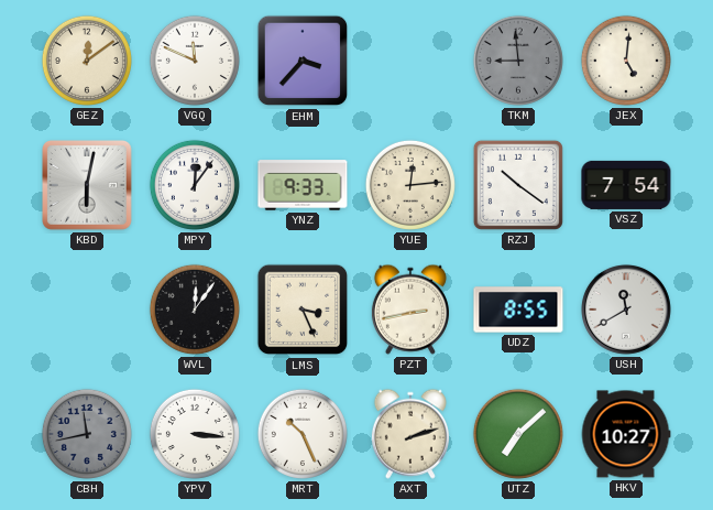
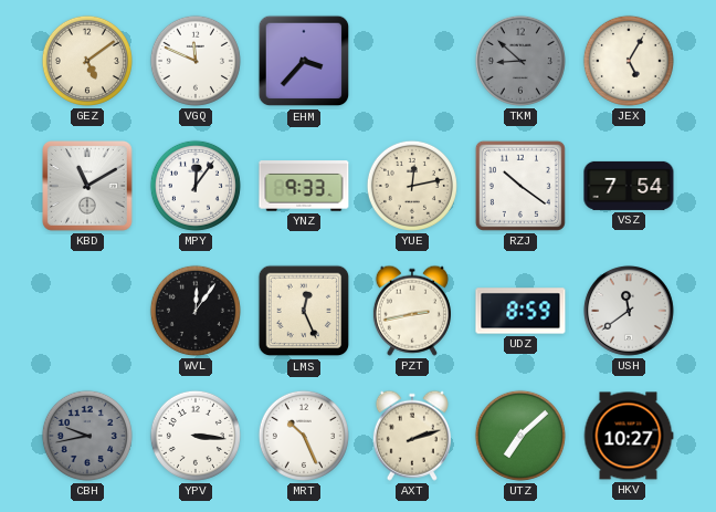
GEZ: 12:09 -> 5:09
TKM: 8:59 -> 8:52
JEX: 5:01 -> 5:05
KBD: 6:02 -> 11:10
YUE: 12:14 -> 12:13
LMS: 3:26 -> 12:26
UDZ: 8:55 -> 8:59
USH: 11:40 -> 11:39
CBH: 11:43 -> 9:43
